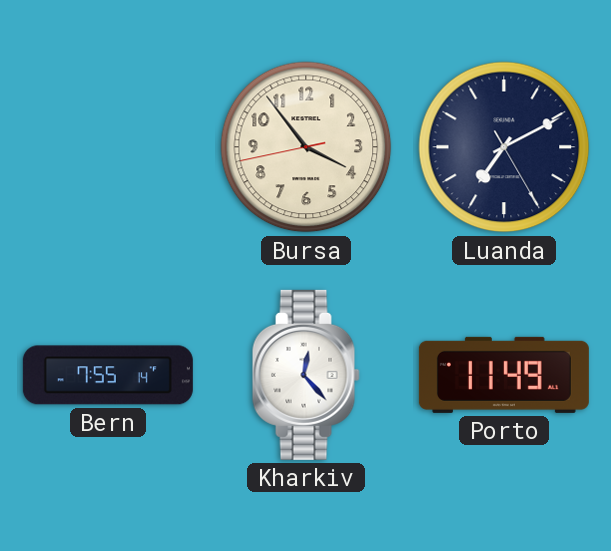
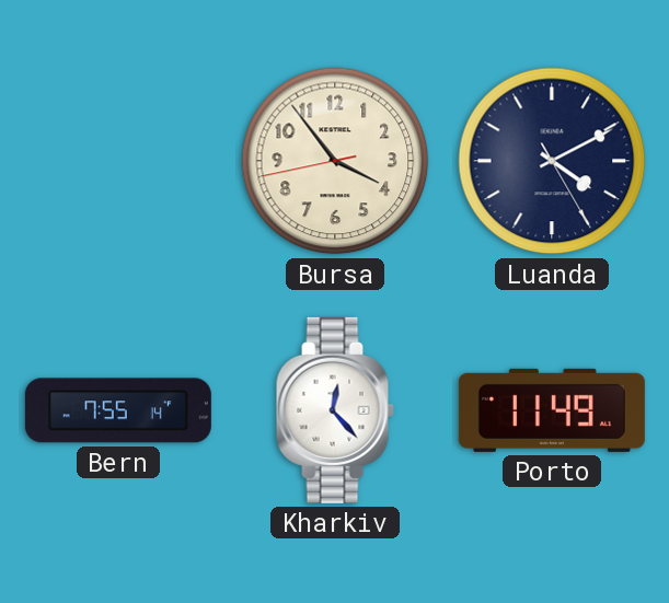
Luanda: 7:10 -> 4:10
